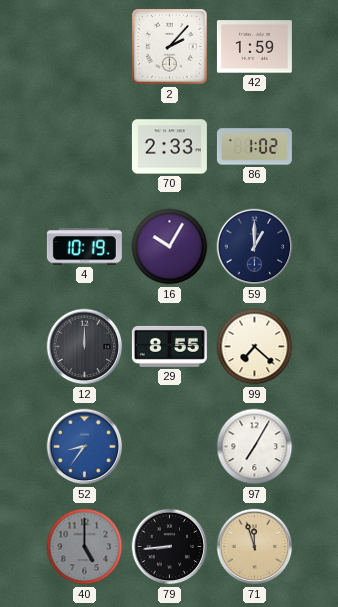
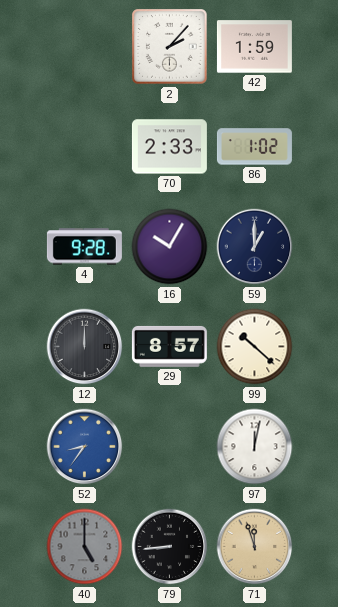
4: 10:19 -> 9:28
29: 8:55 -> 8:57
99: 7:22 -> 10:22
97: 7:05 -> 12:02
